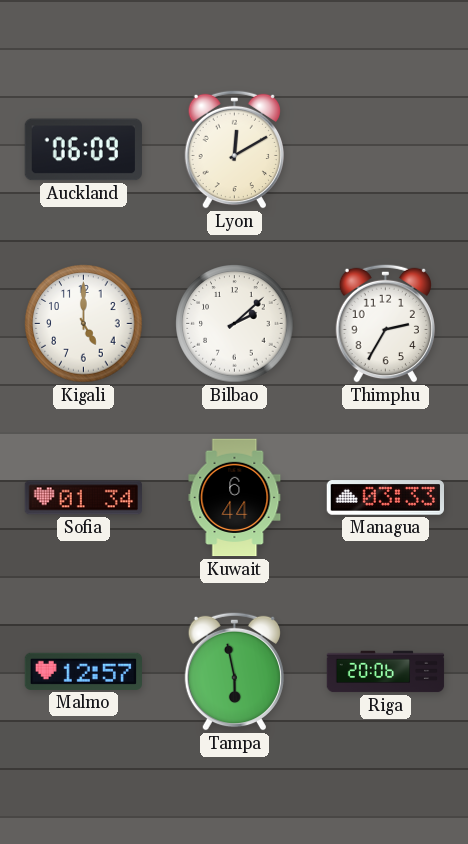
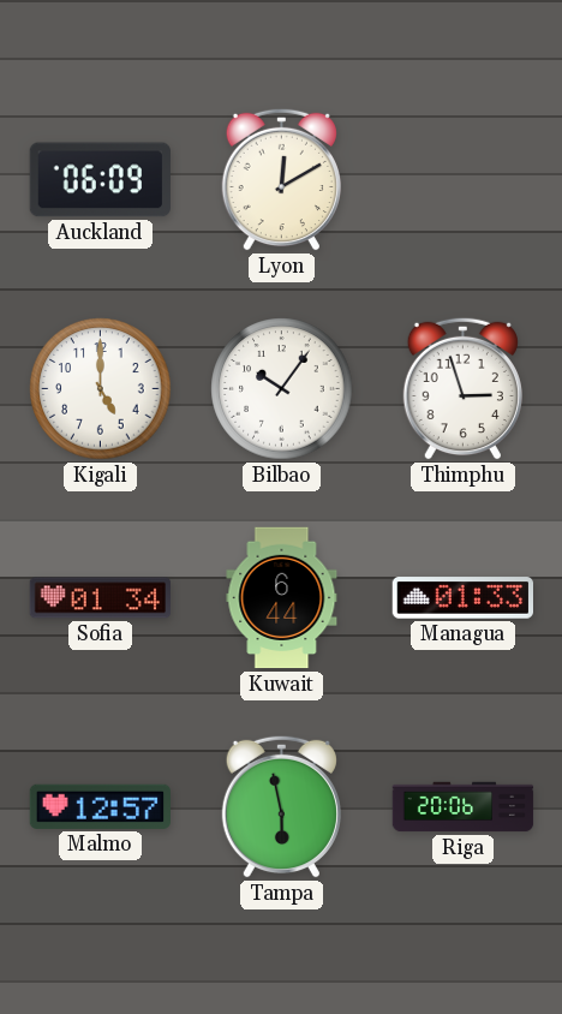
Bilbao: 2:08 -> 10:06
Thimphu: 2:35 -> 2:57
Managua: 03:33 -> 01:33
